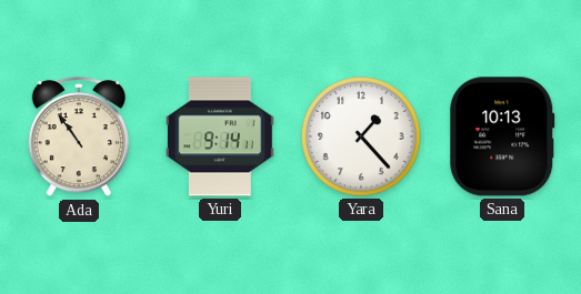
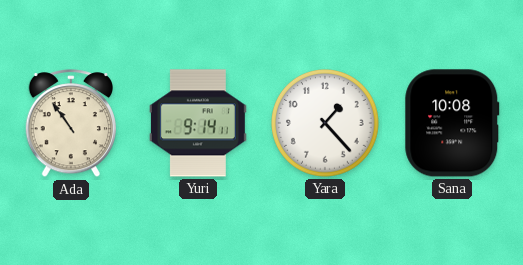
Sana: 10:13 -> 10:08
